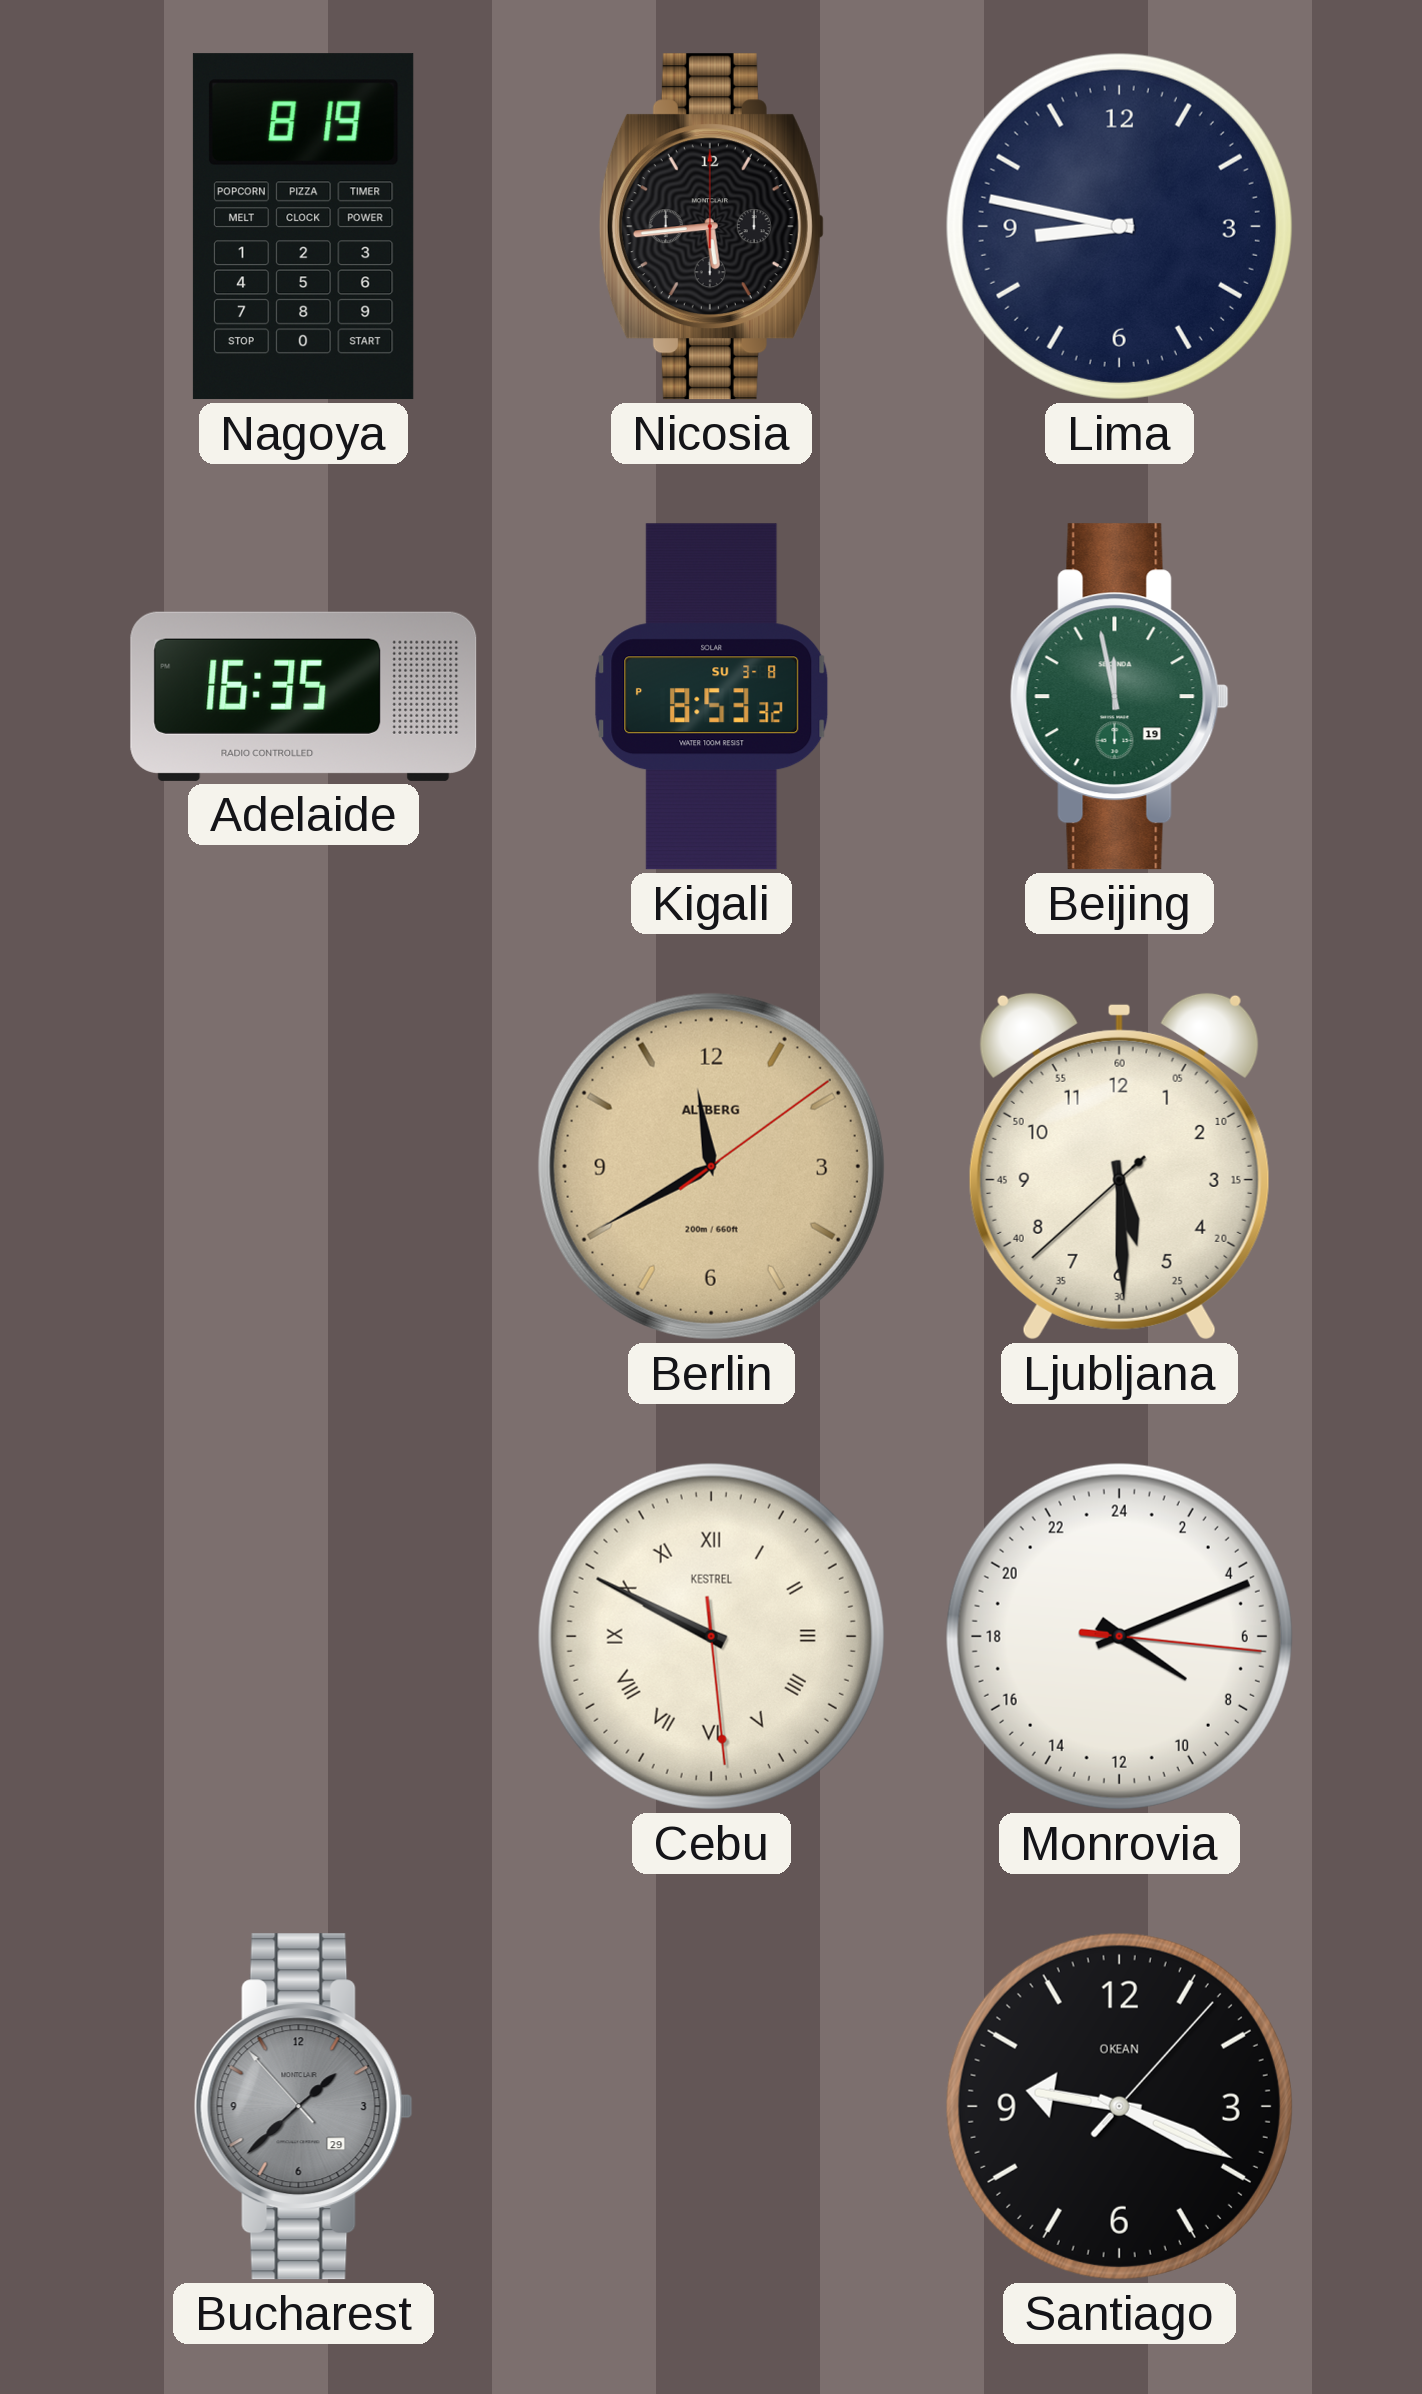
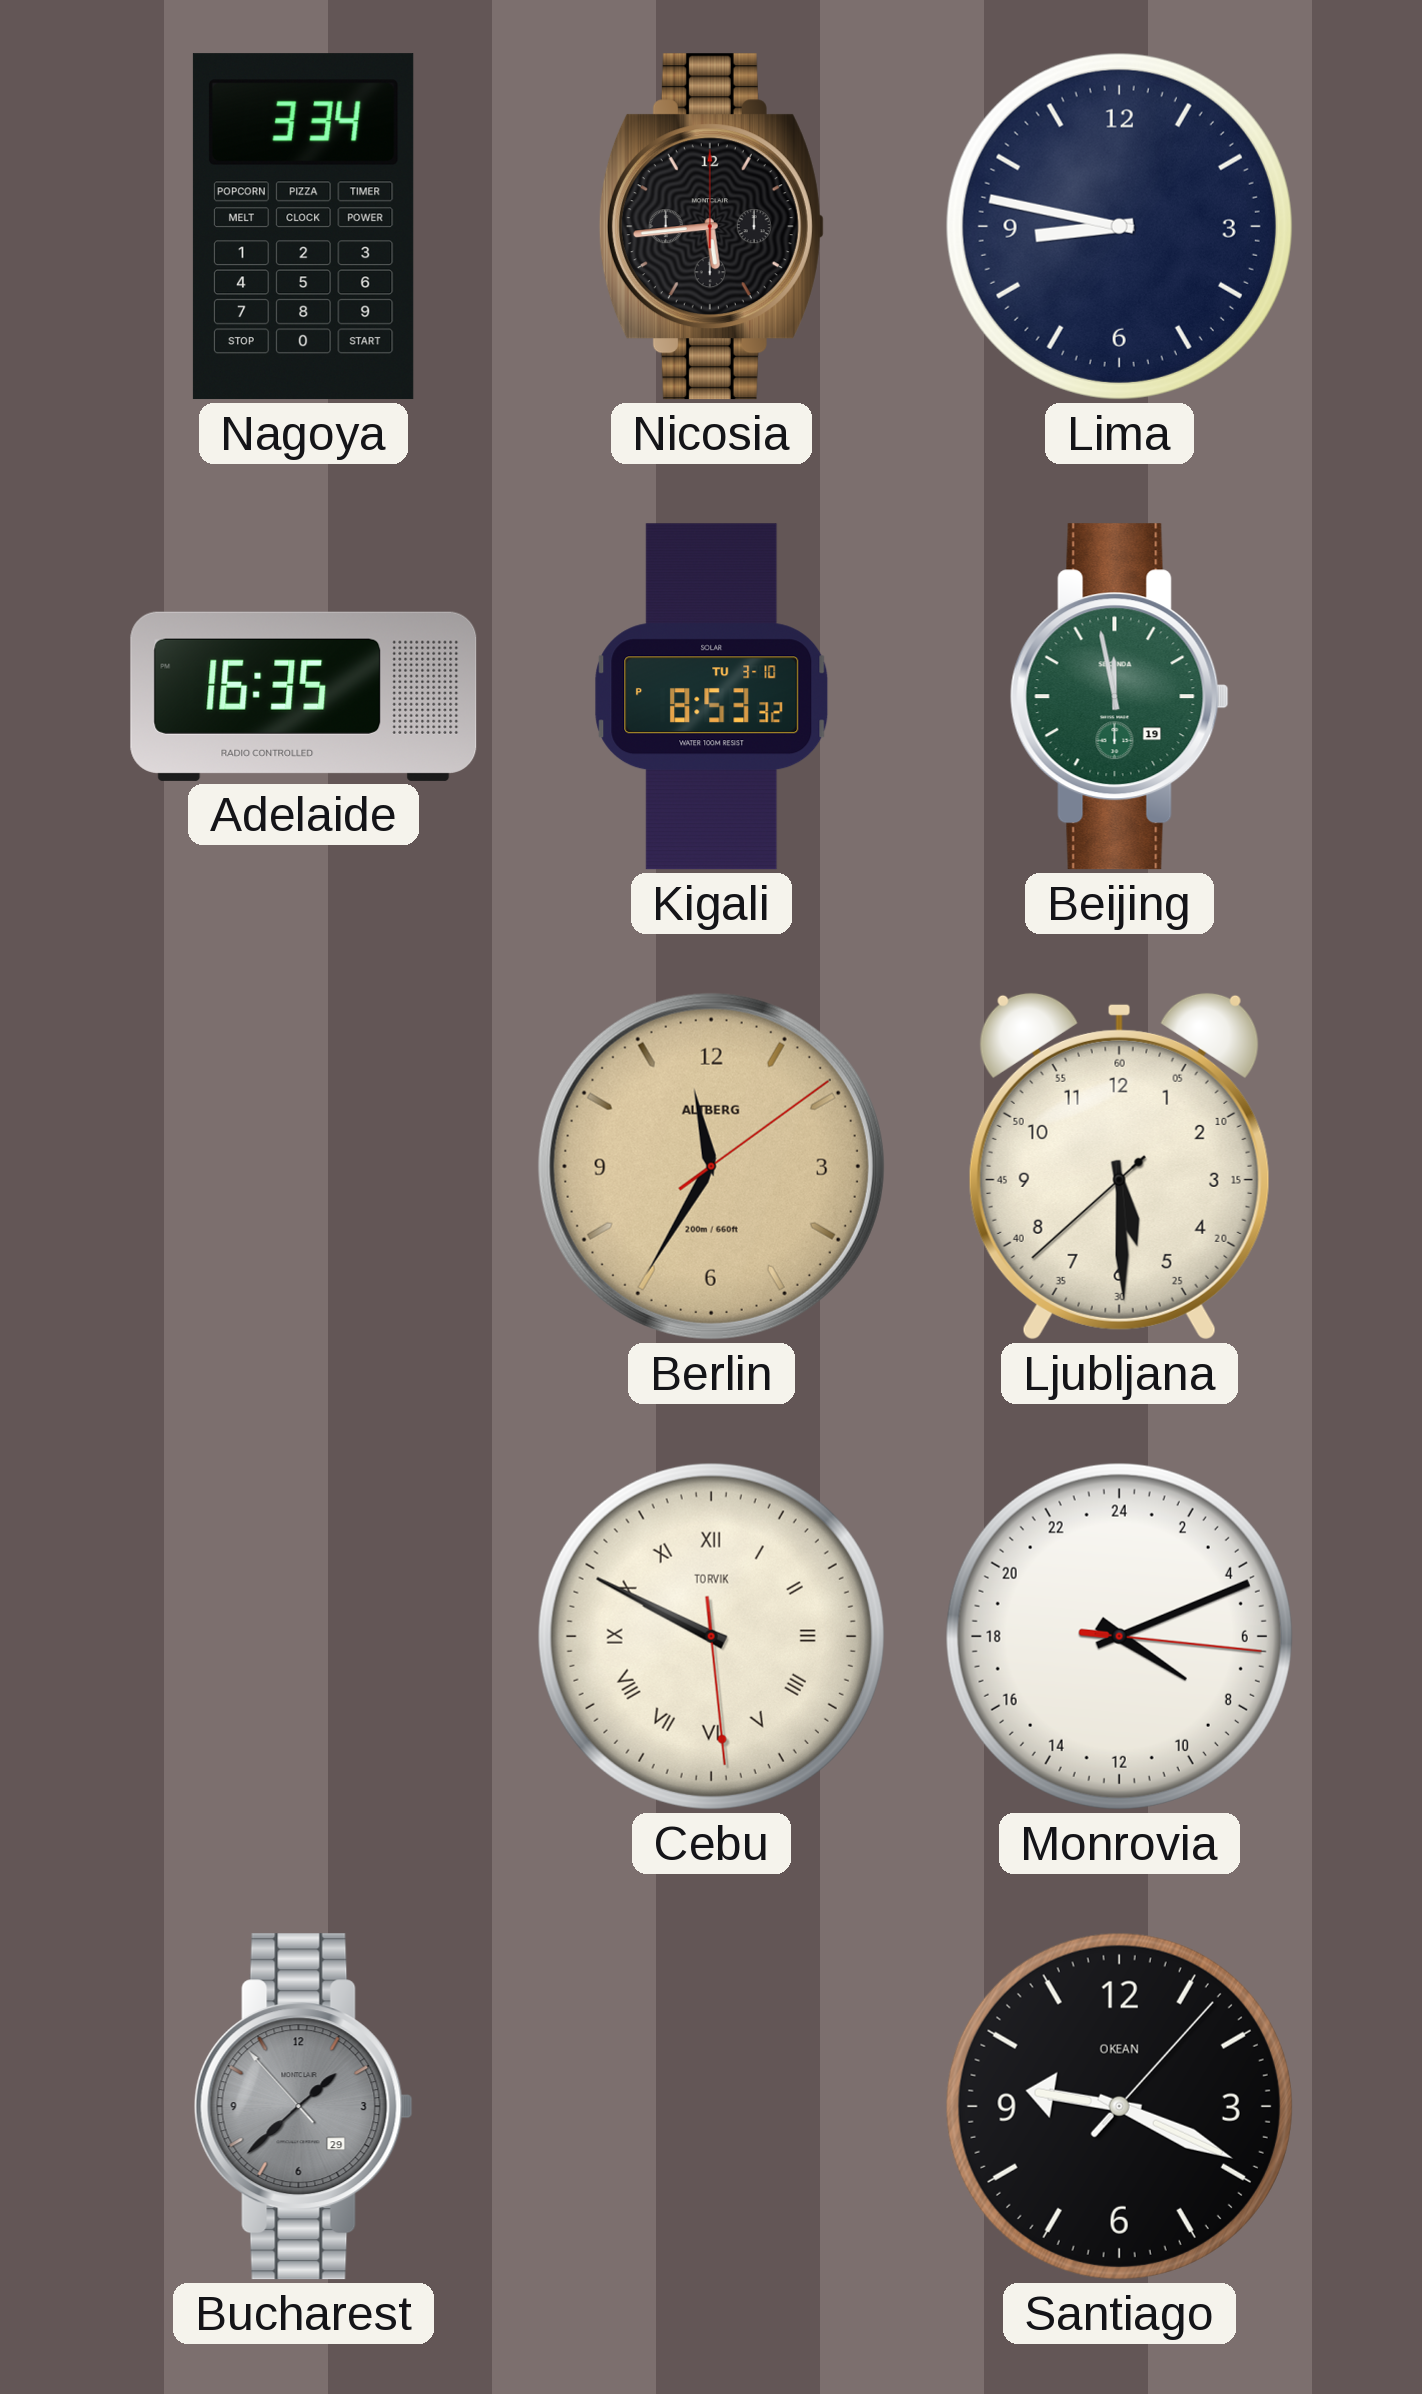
Nagoya: 8:19 -> 3:34
Kigali date: SU 3-8 -> TU 3-10
Berlin: 11:40 -> 11:35
Cebu brand: KESTREL -> TORVIK
